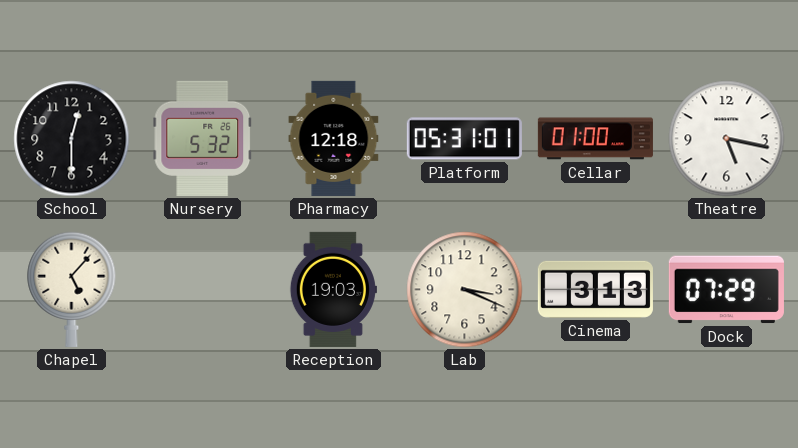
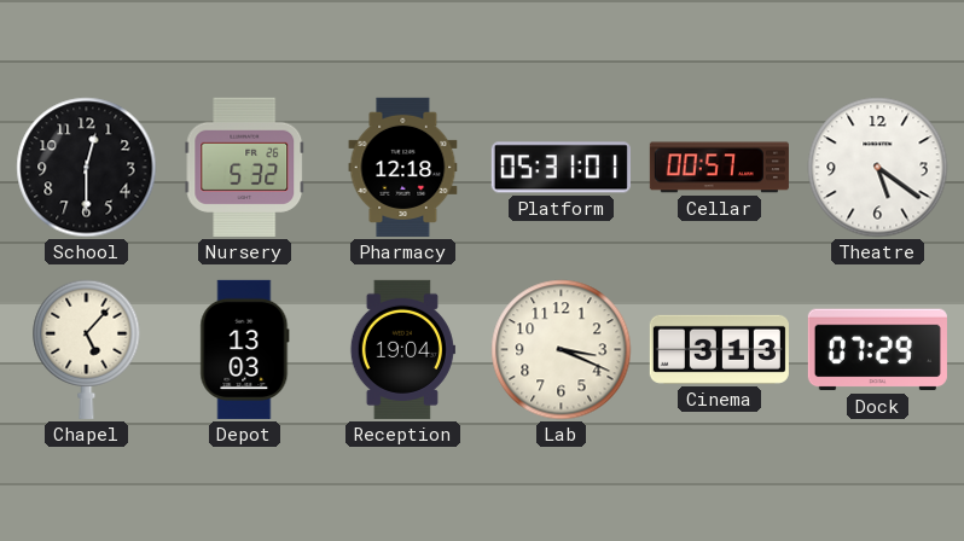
Cellar: 01:00 -> 00:57
Theatre: 5:17 -> 5:21
Depot: none -> 13:03
Reception: 19:03 -> 19:04
